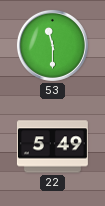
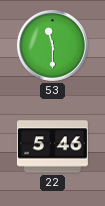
22: 5:49 -> 5:46
